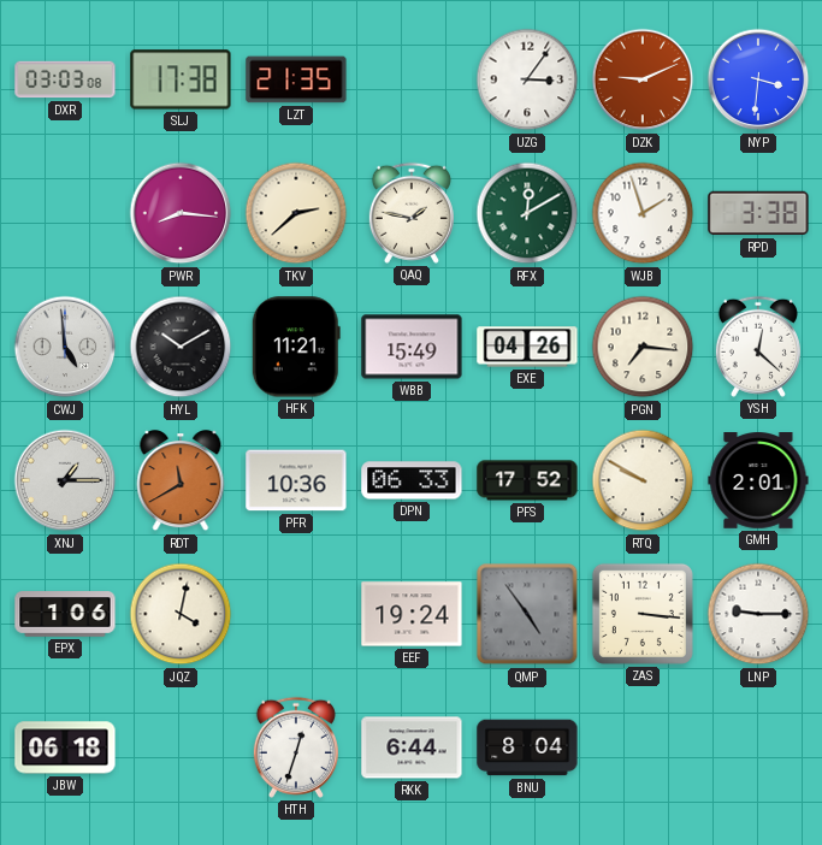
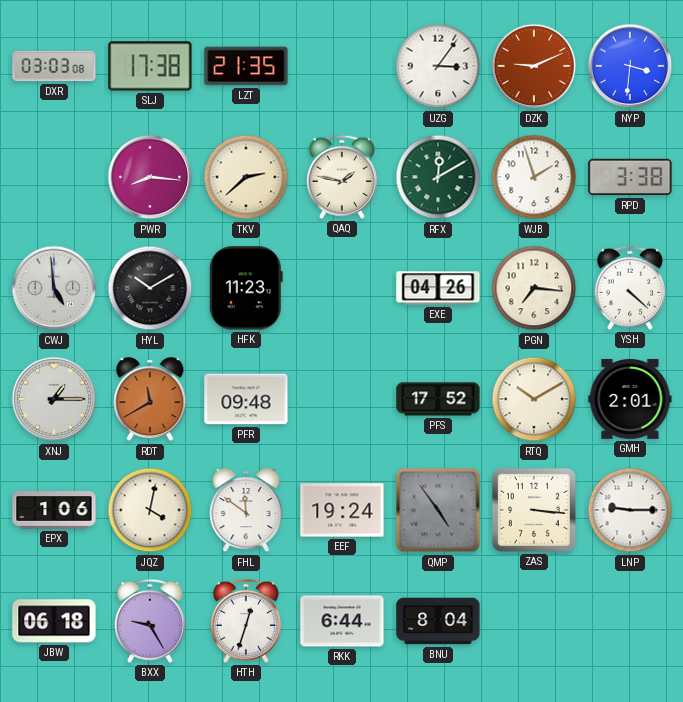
HFK: 11:21 -> 11:23
WBB: 15:49 -> none
YSH: 12:22 -> 4:22
PFR: 10:36 -> 09:48
DPN: 06:33 -> none
RTQ: 9:50 -> 10:10
FHL: none -> 11:51
BXX: none -> 9:25
